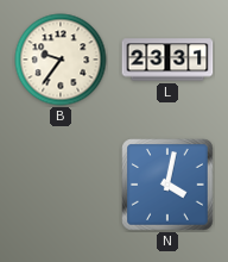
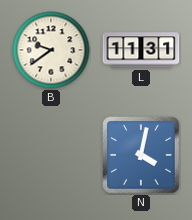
B: 9:36 -> 9:39
L: 23:31 -> 11:31
